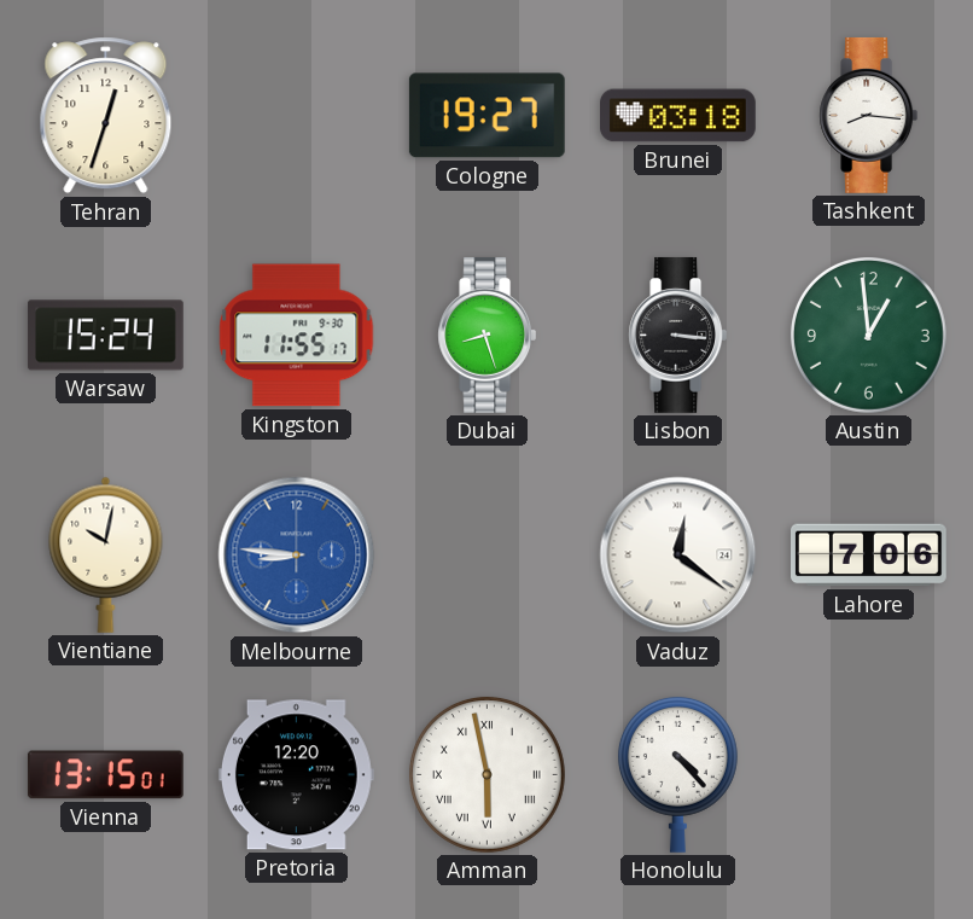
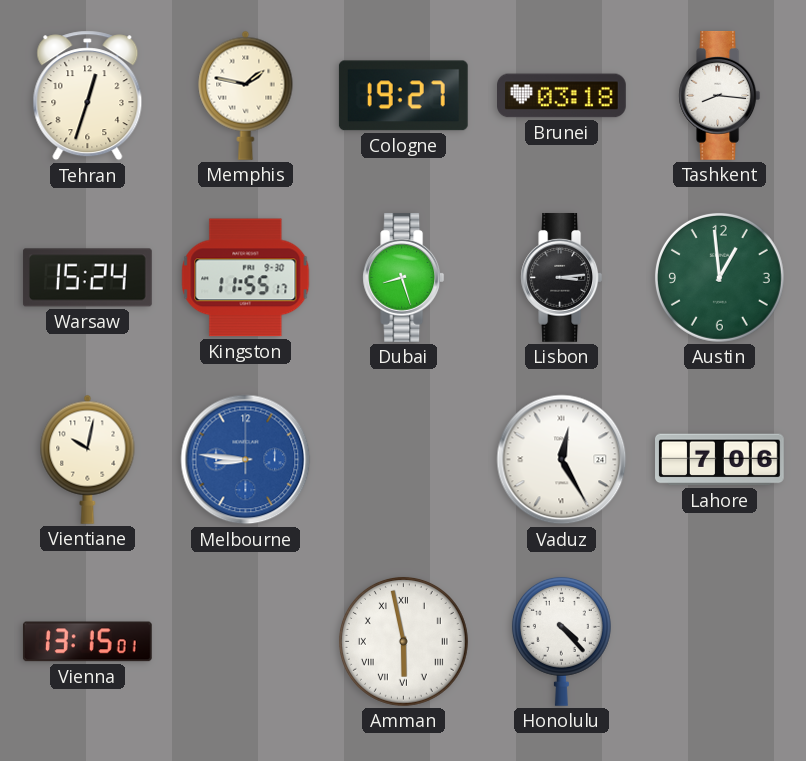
Memphis: none -> 1:47
Lisbon: 3:16 -> 3:14
Vaduz: 12:21 -> 12:25
Pretoria: 12:20 -> none
